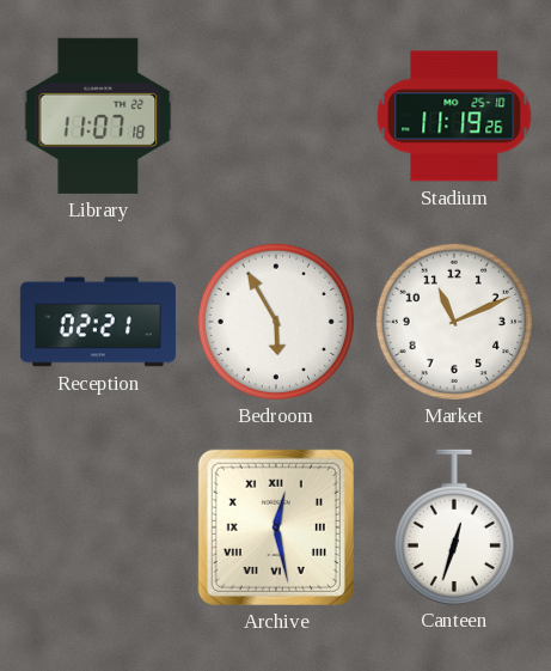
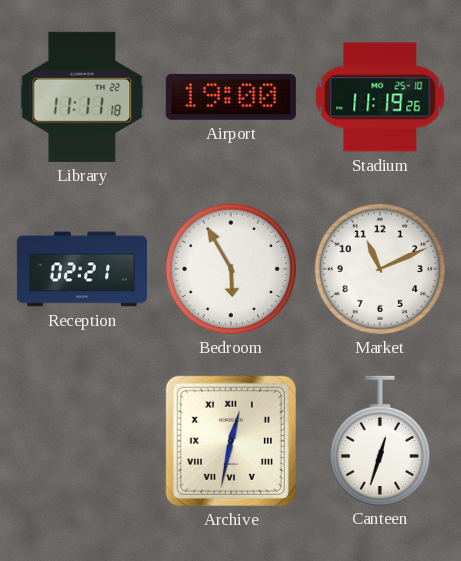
Library: 11:07 -> 11:11
Airport: none -> 19:00
Archive: 12:28 -> 12:32
